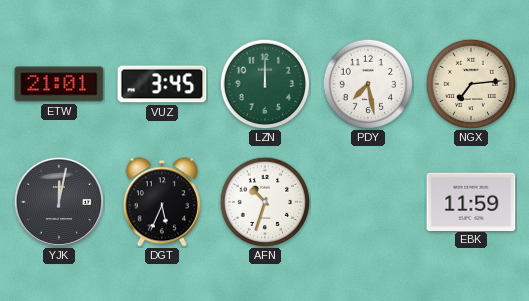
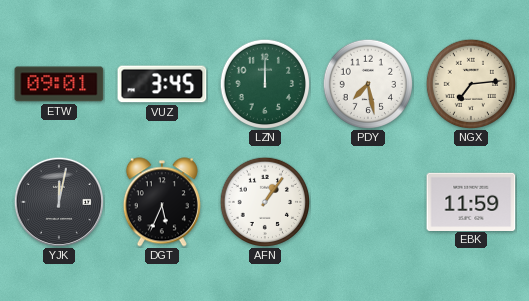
ETW: 21:01 -> 09:01
AFN: 10:33 -> 1:06
